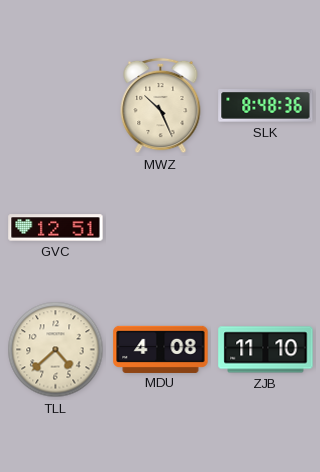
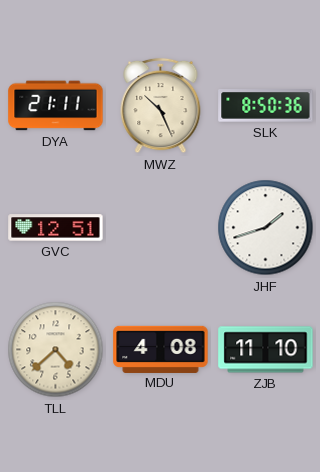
DYA: none -> 21:11
SLK: 8:48 -> 8:50
JHF: none -> 1:42
